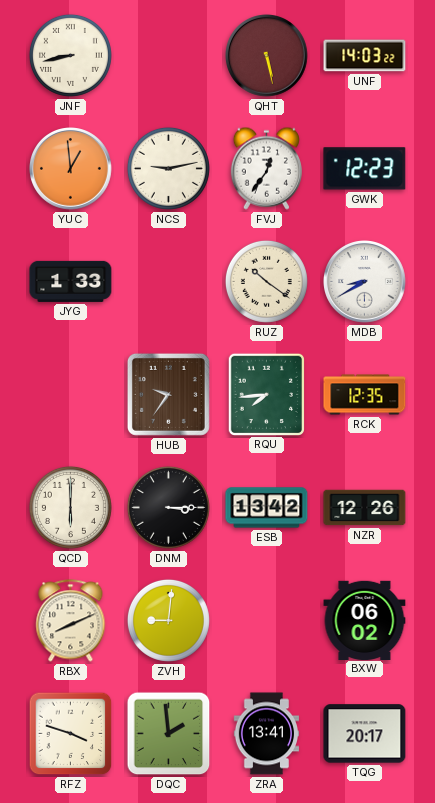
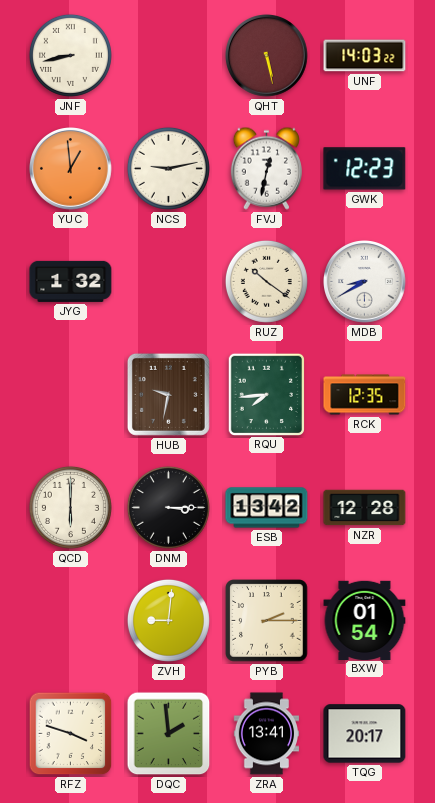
FVJ: 12:36 -> 12:32
JYG: 1:33 -> 1:32
HUB: 9:36 -> 9:32
NZR: 12:26 -> 12:28
RBX: 8:11 -> none
PYB: none -> 2:15
BXW: 06:02 -> 01:54
